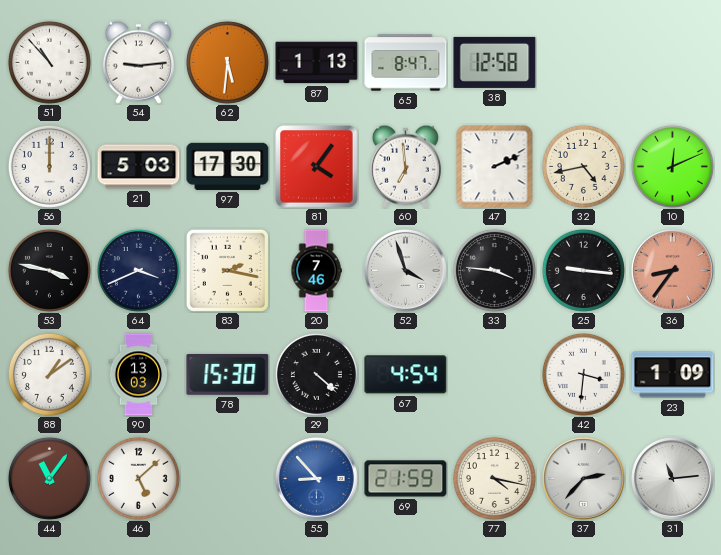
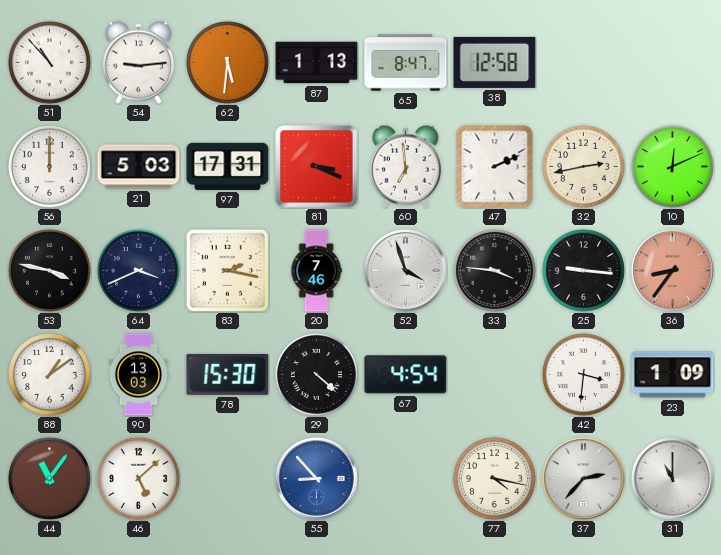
97: 17:30 -> 17:31
81: 4:06 -> 3:19
32: 4:43 -> 2:43
69: 21:59 -> none
31: 11:14 -> 11:00
